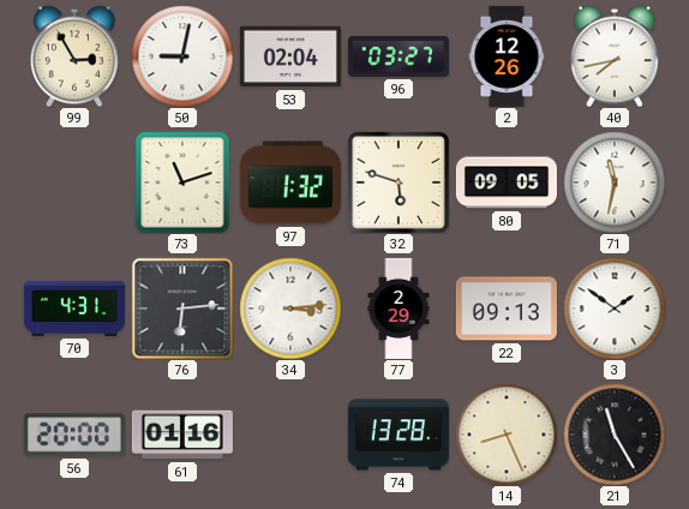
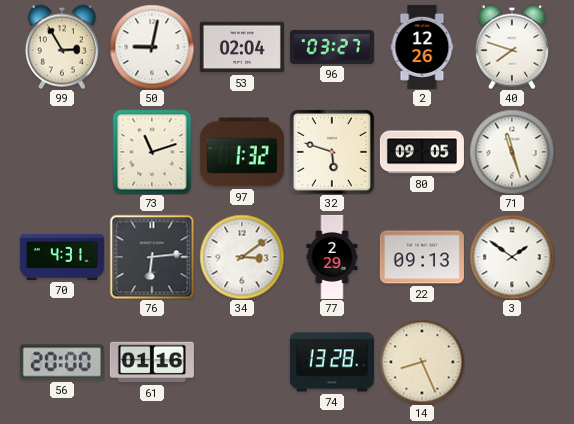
40: 7:43 -> 7:48
71: 11:32 -> 11:27
34: 3:14 -> 3:09
21: 11:25 -> none
